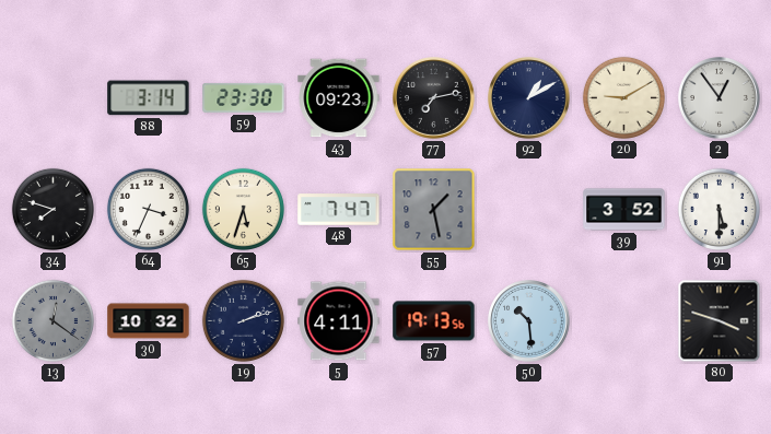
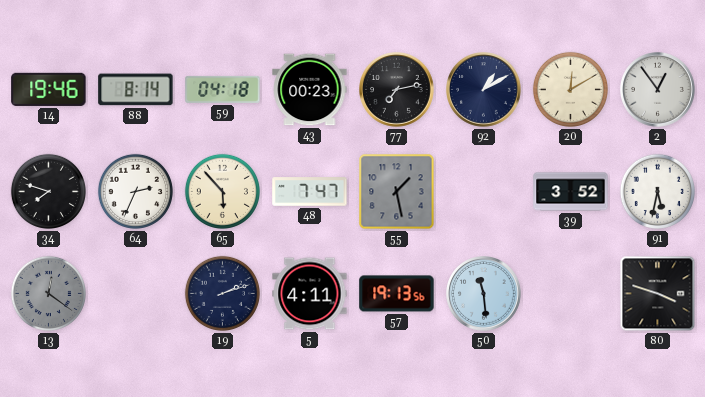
14: none -> 19:46
88: 3:14 -> 8:14
59: 23:30 -> 04:18
43: 09:23 -> 00:23
20: 9:10 -> 12:10
64: 3:34 -> 2:34
65: 5:33 -> 5:53
91: 5:30 -> 5:32
30: 10:32 -> none
50: 10:29 -> 11:29
